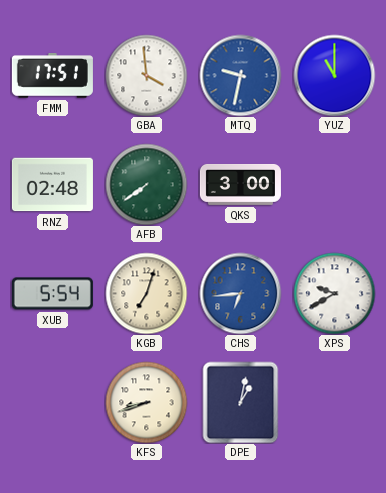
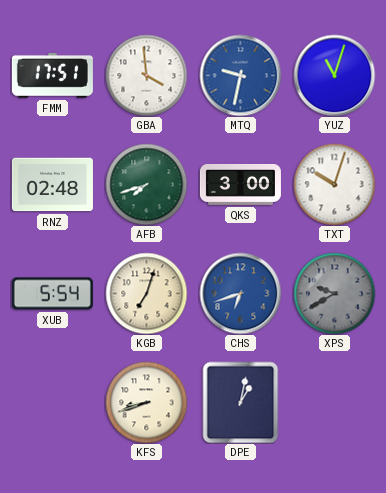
YUZ: 11:00 -> 11:03
AFB: 7:39 -> 7:42
TXT: none -> 10:03
CHS: 6:44 -> 6:42
XPS dial: white -> grey
